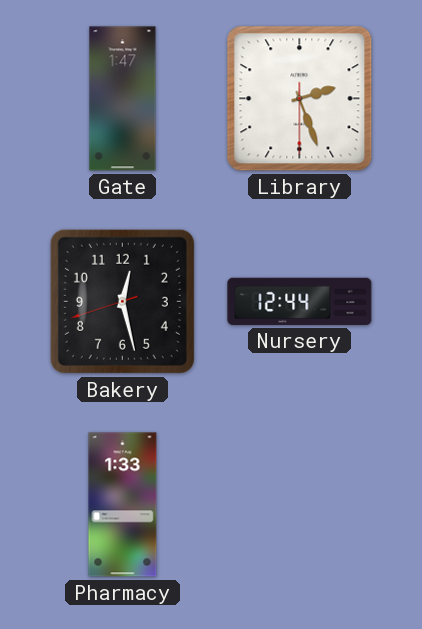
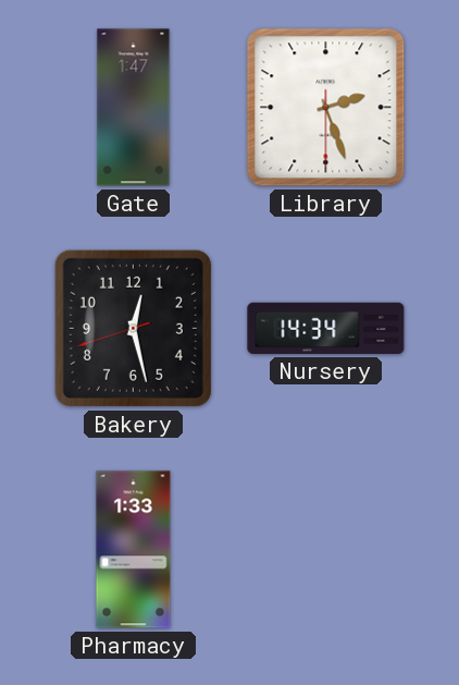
Nursery: 12:44 -> 14:34
